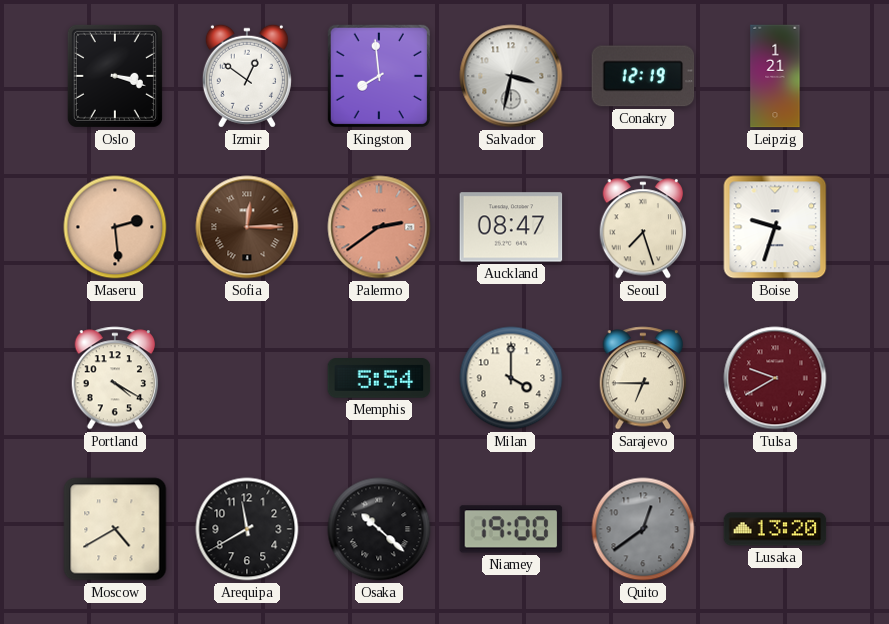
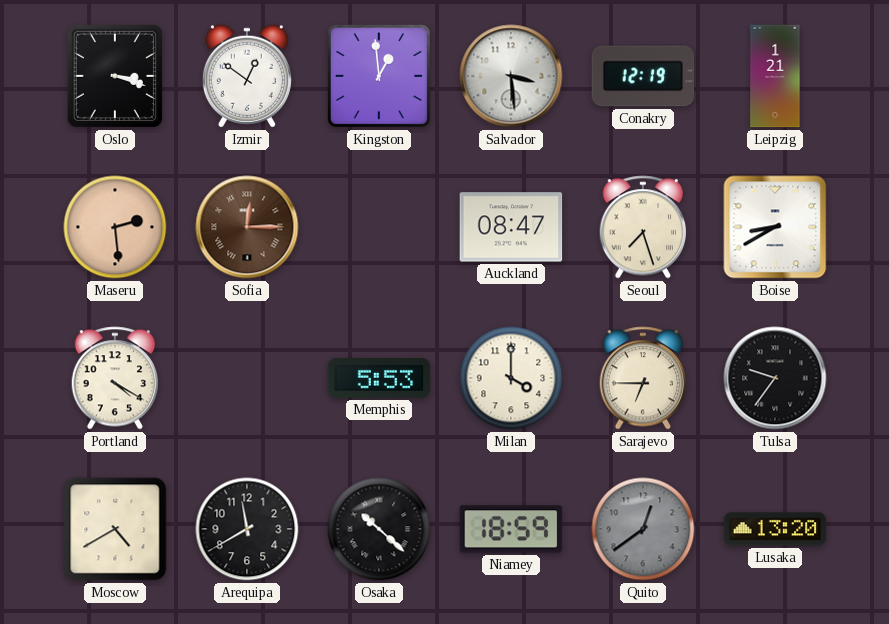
Kingston: 7:59 -> 12:59
Salvador: 3:32 -> 3:29
Palermo: 2:39 -> none
Boise: 9:33 -> 8:40
Memphis: 5:54 -> 5:53
Tulsa: 9:40 -> 9:36
Tulsa dial: burgundy -> black
Niamey: 19:00 -> 18:59
